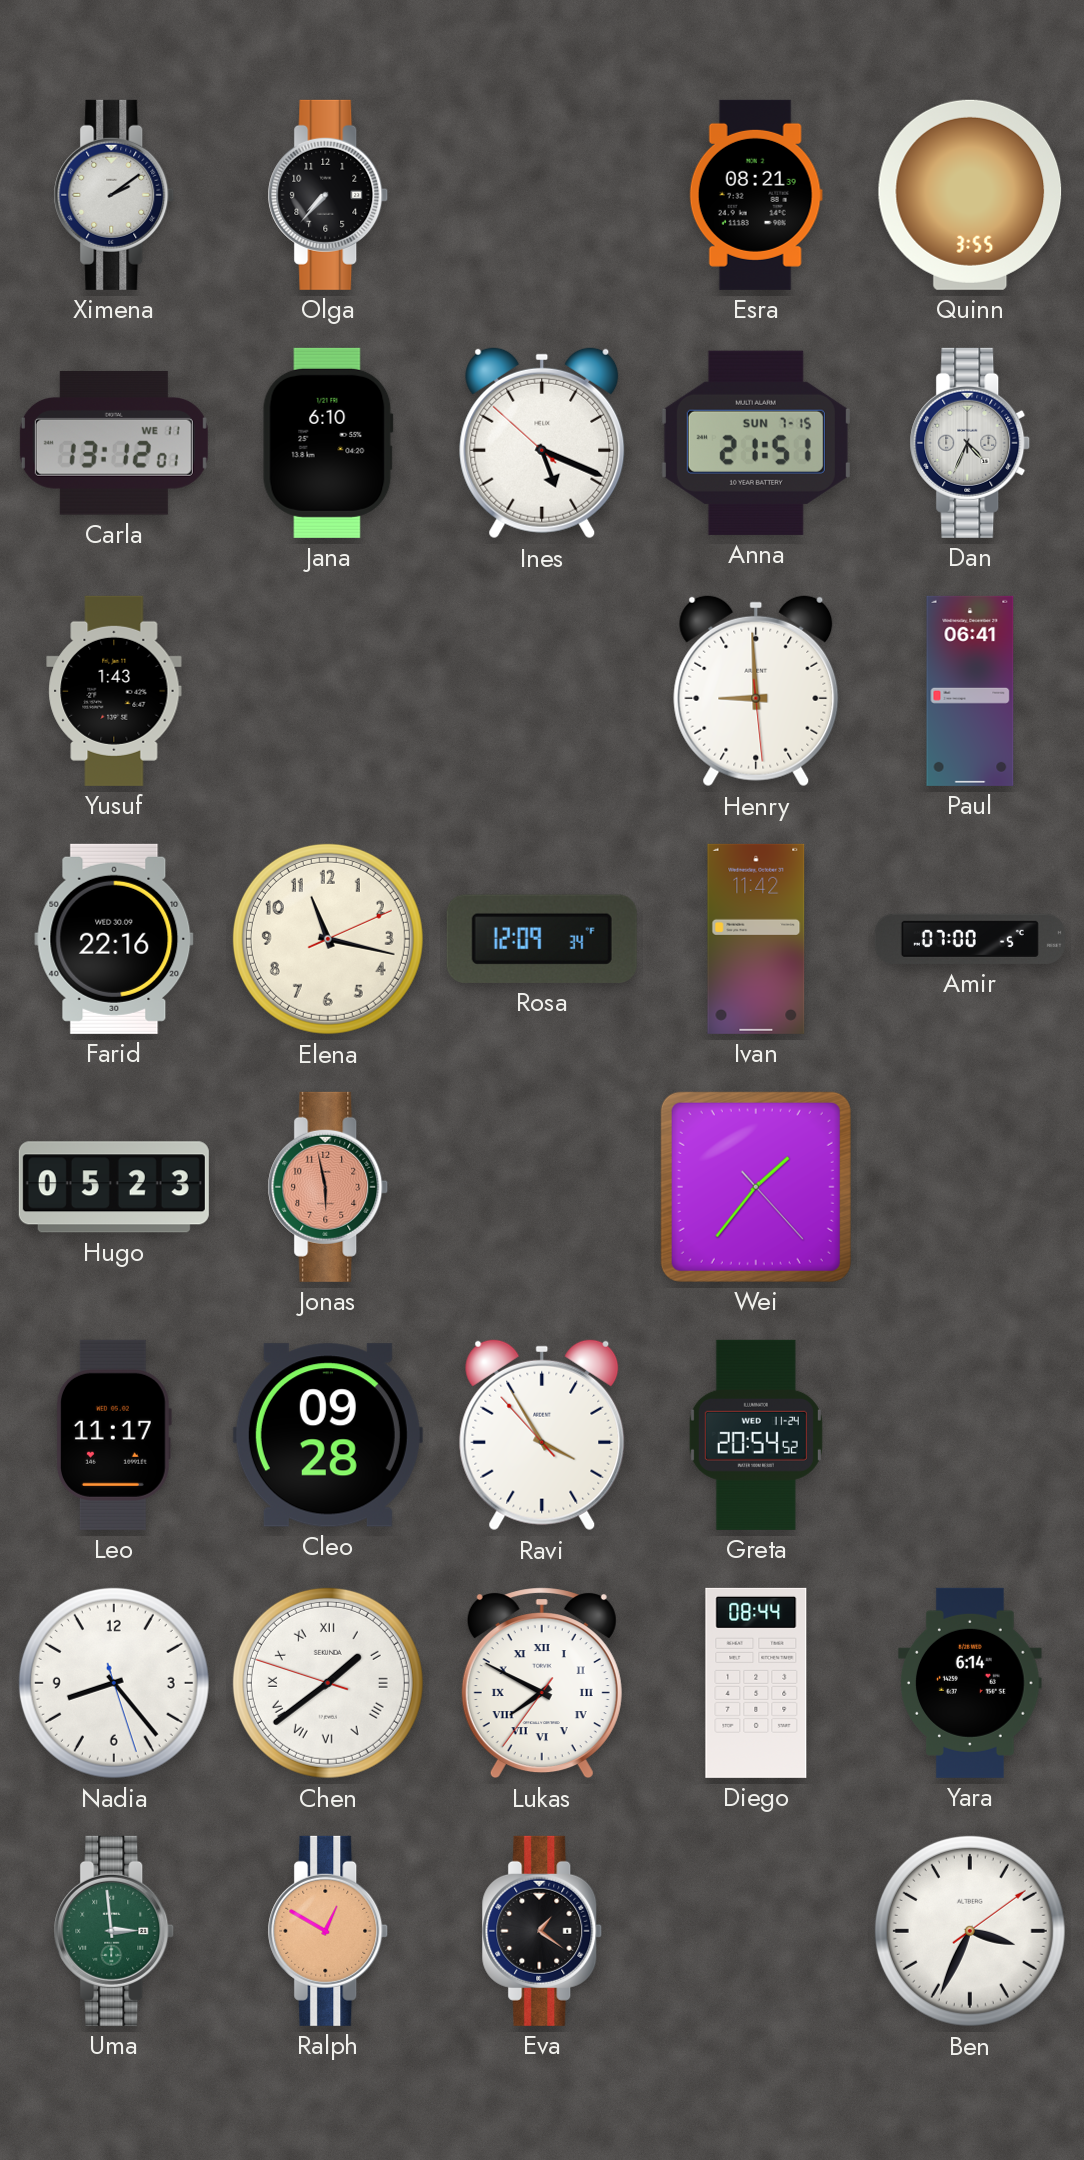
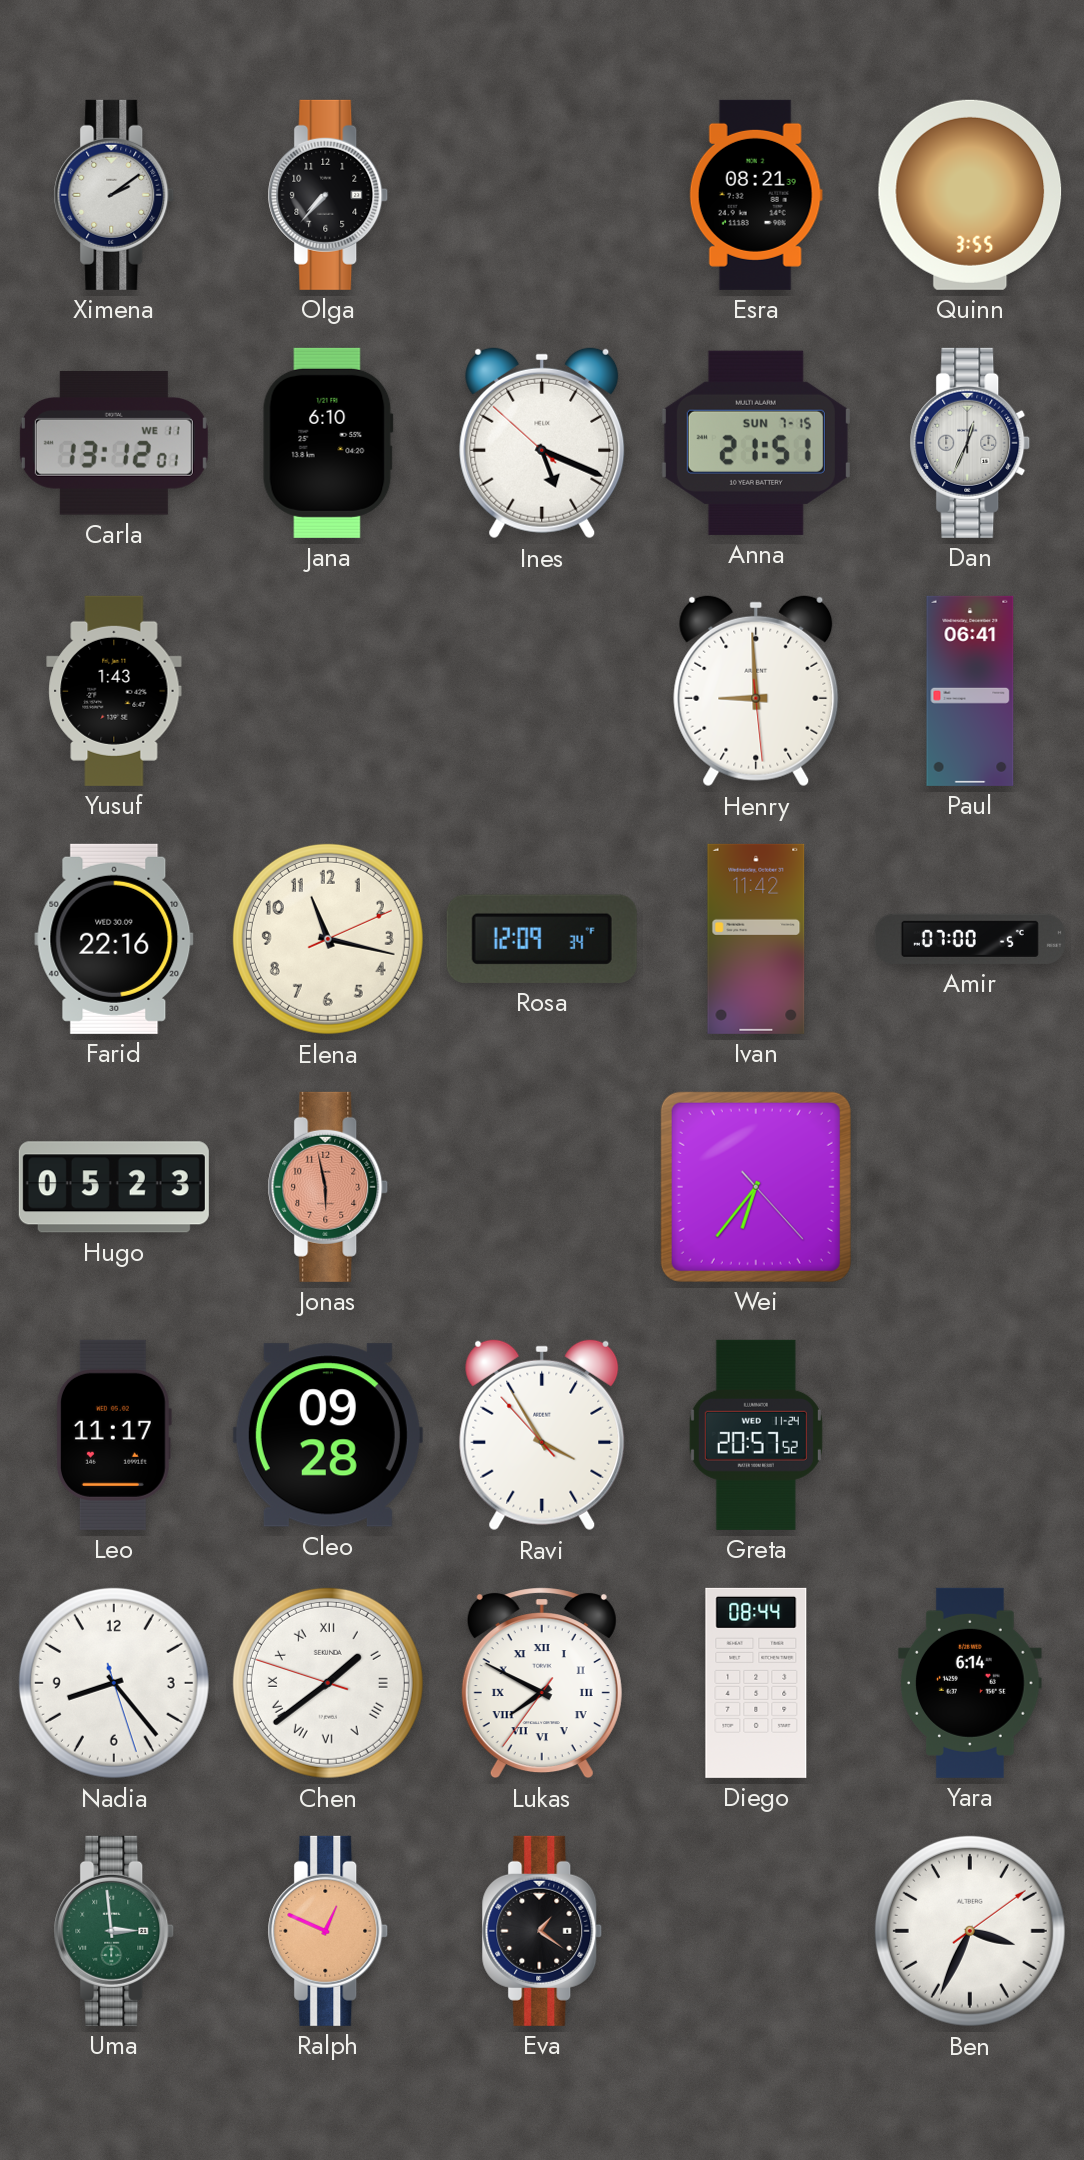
Dan: 4:34 -> 12:34
Wei: 1:36 -> 6:36
Greta: 20:54 -> 20:57
Ralph: 12:50 -> 12:49
